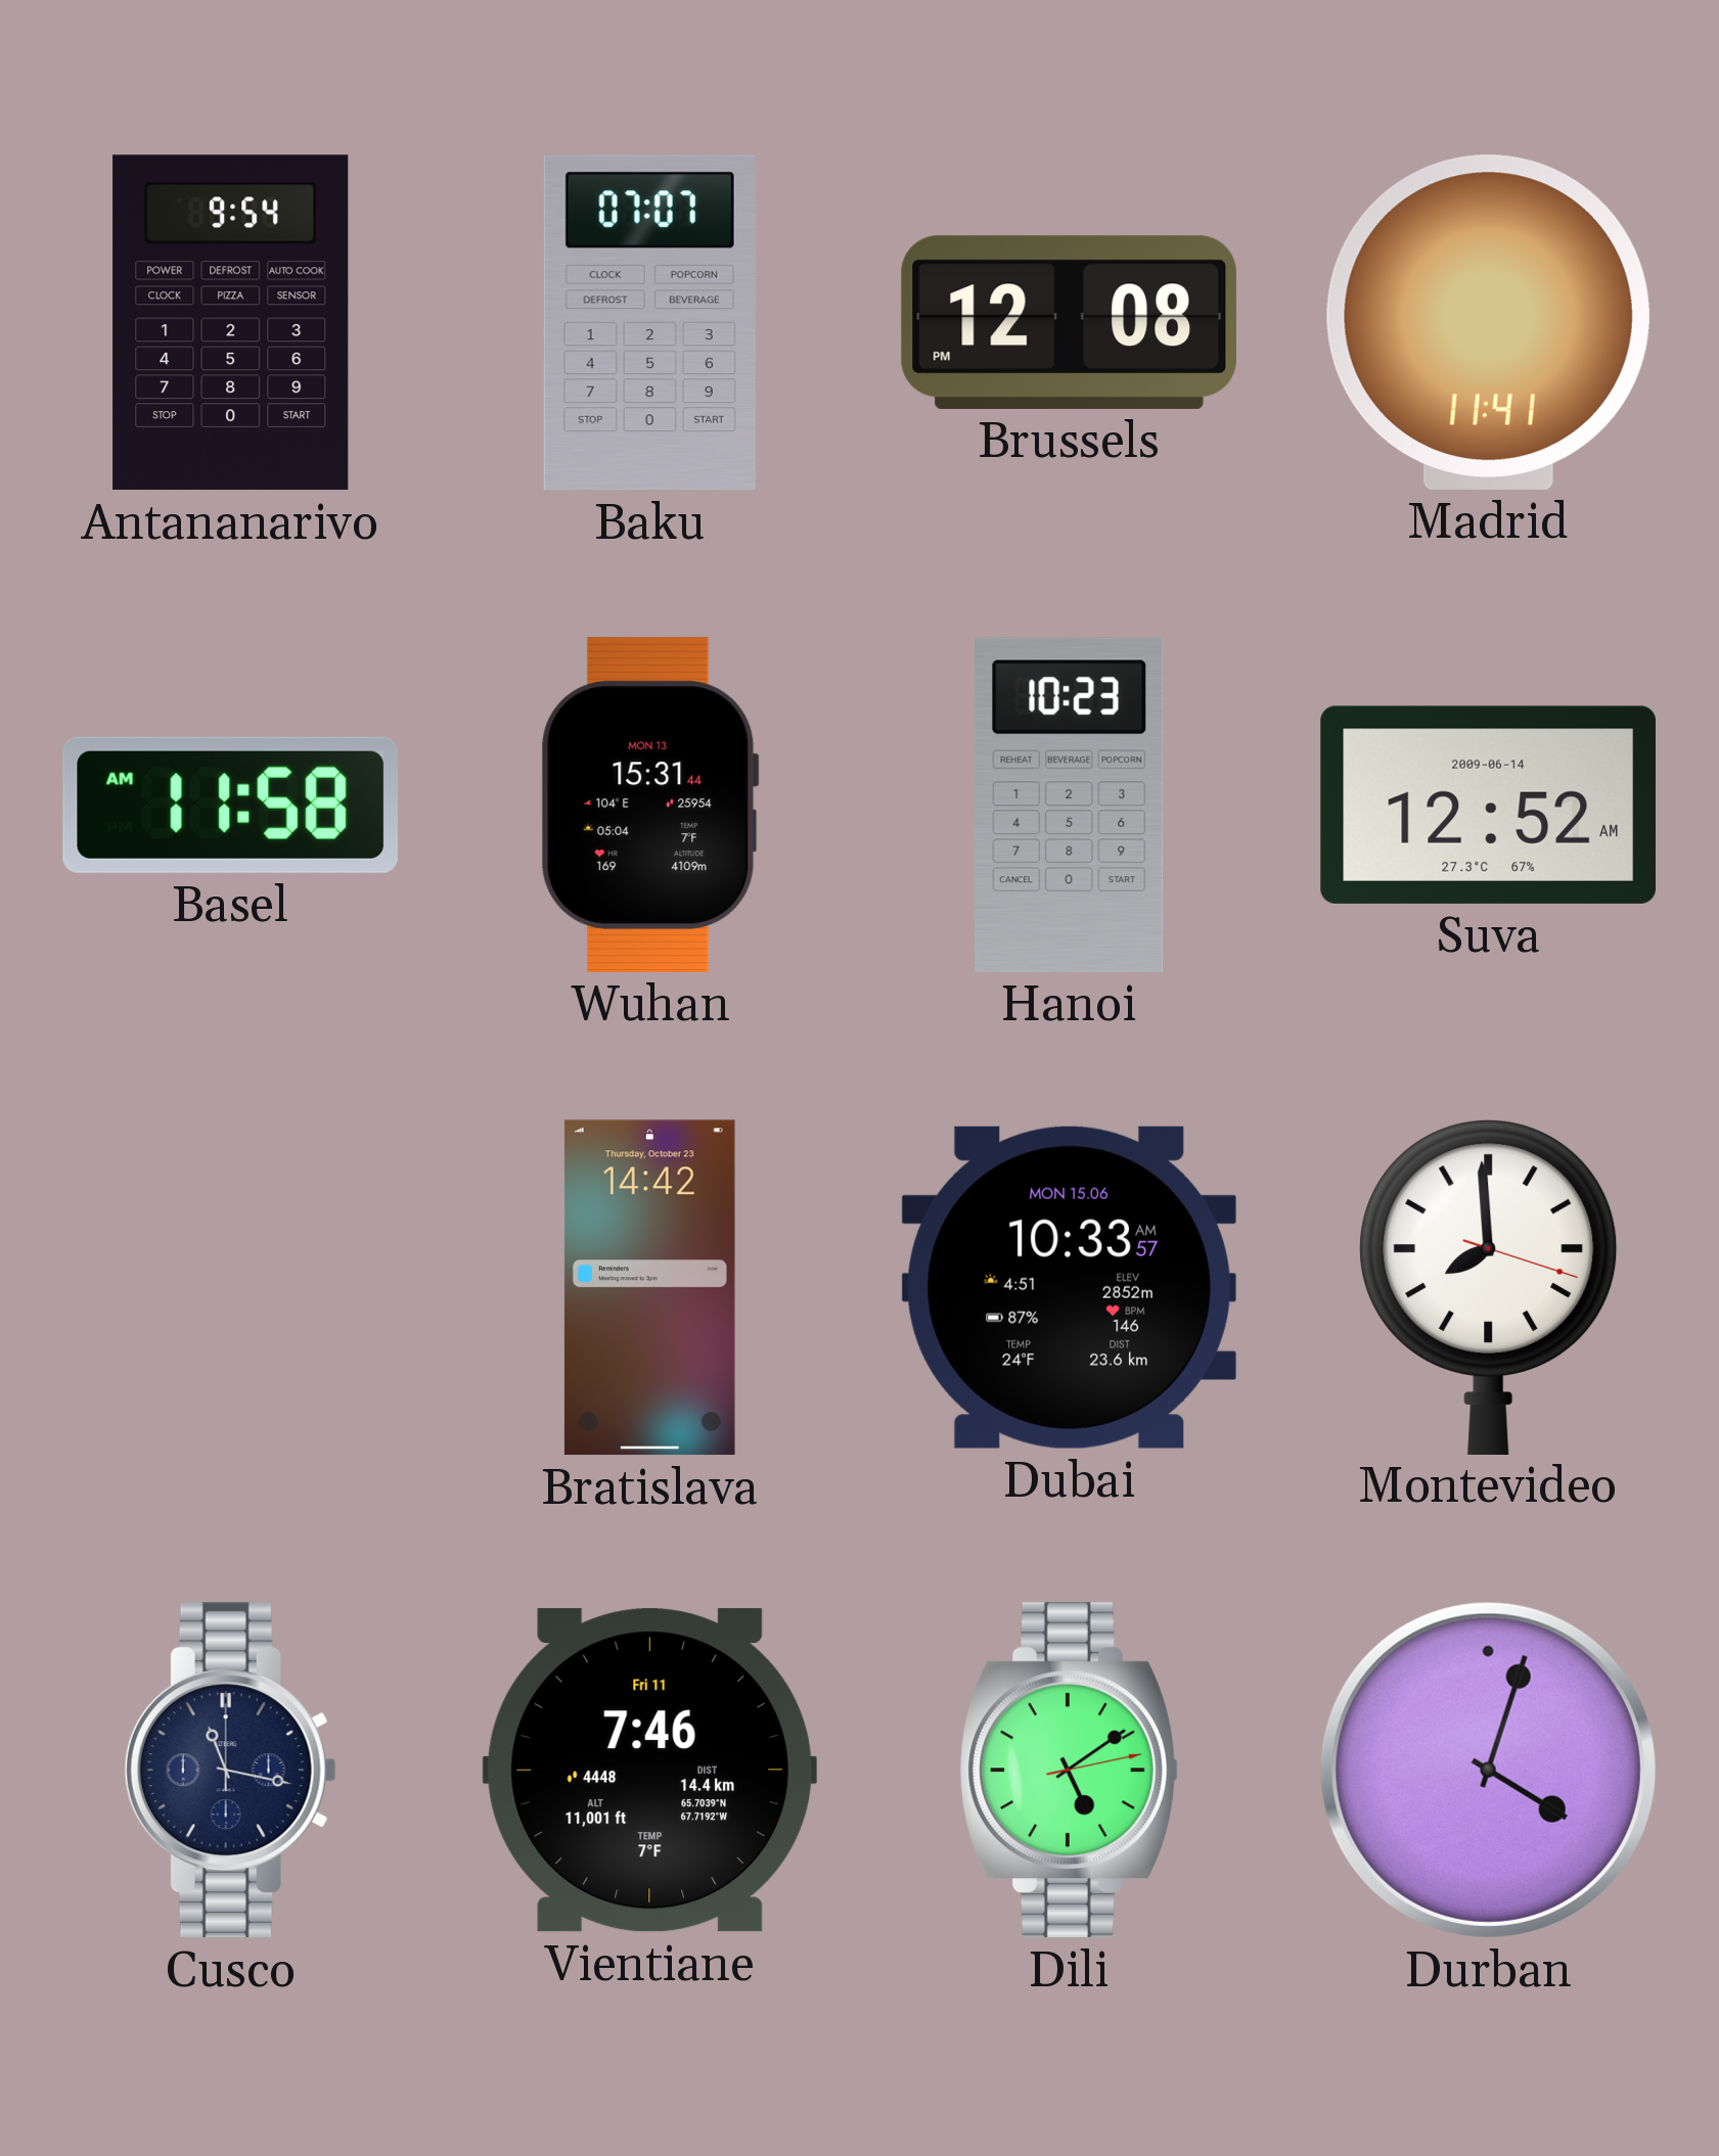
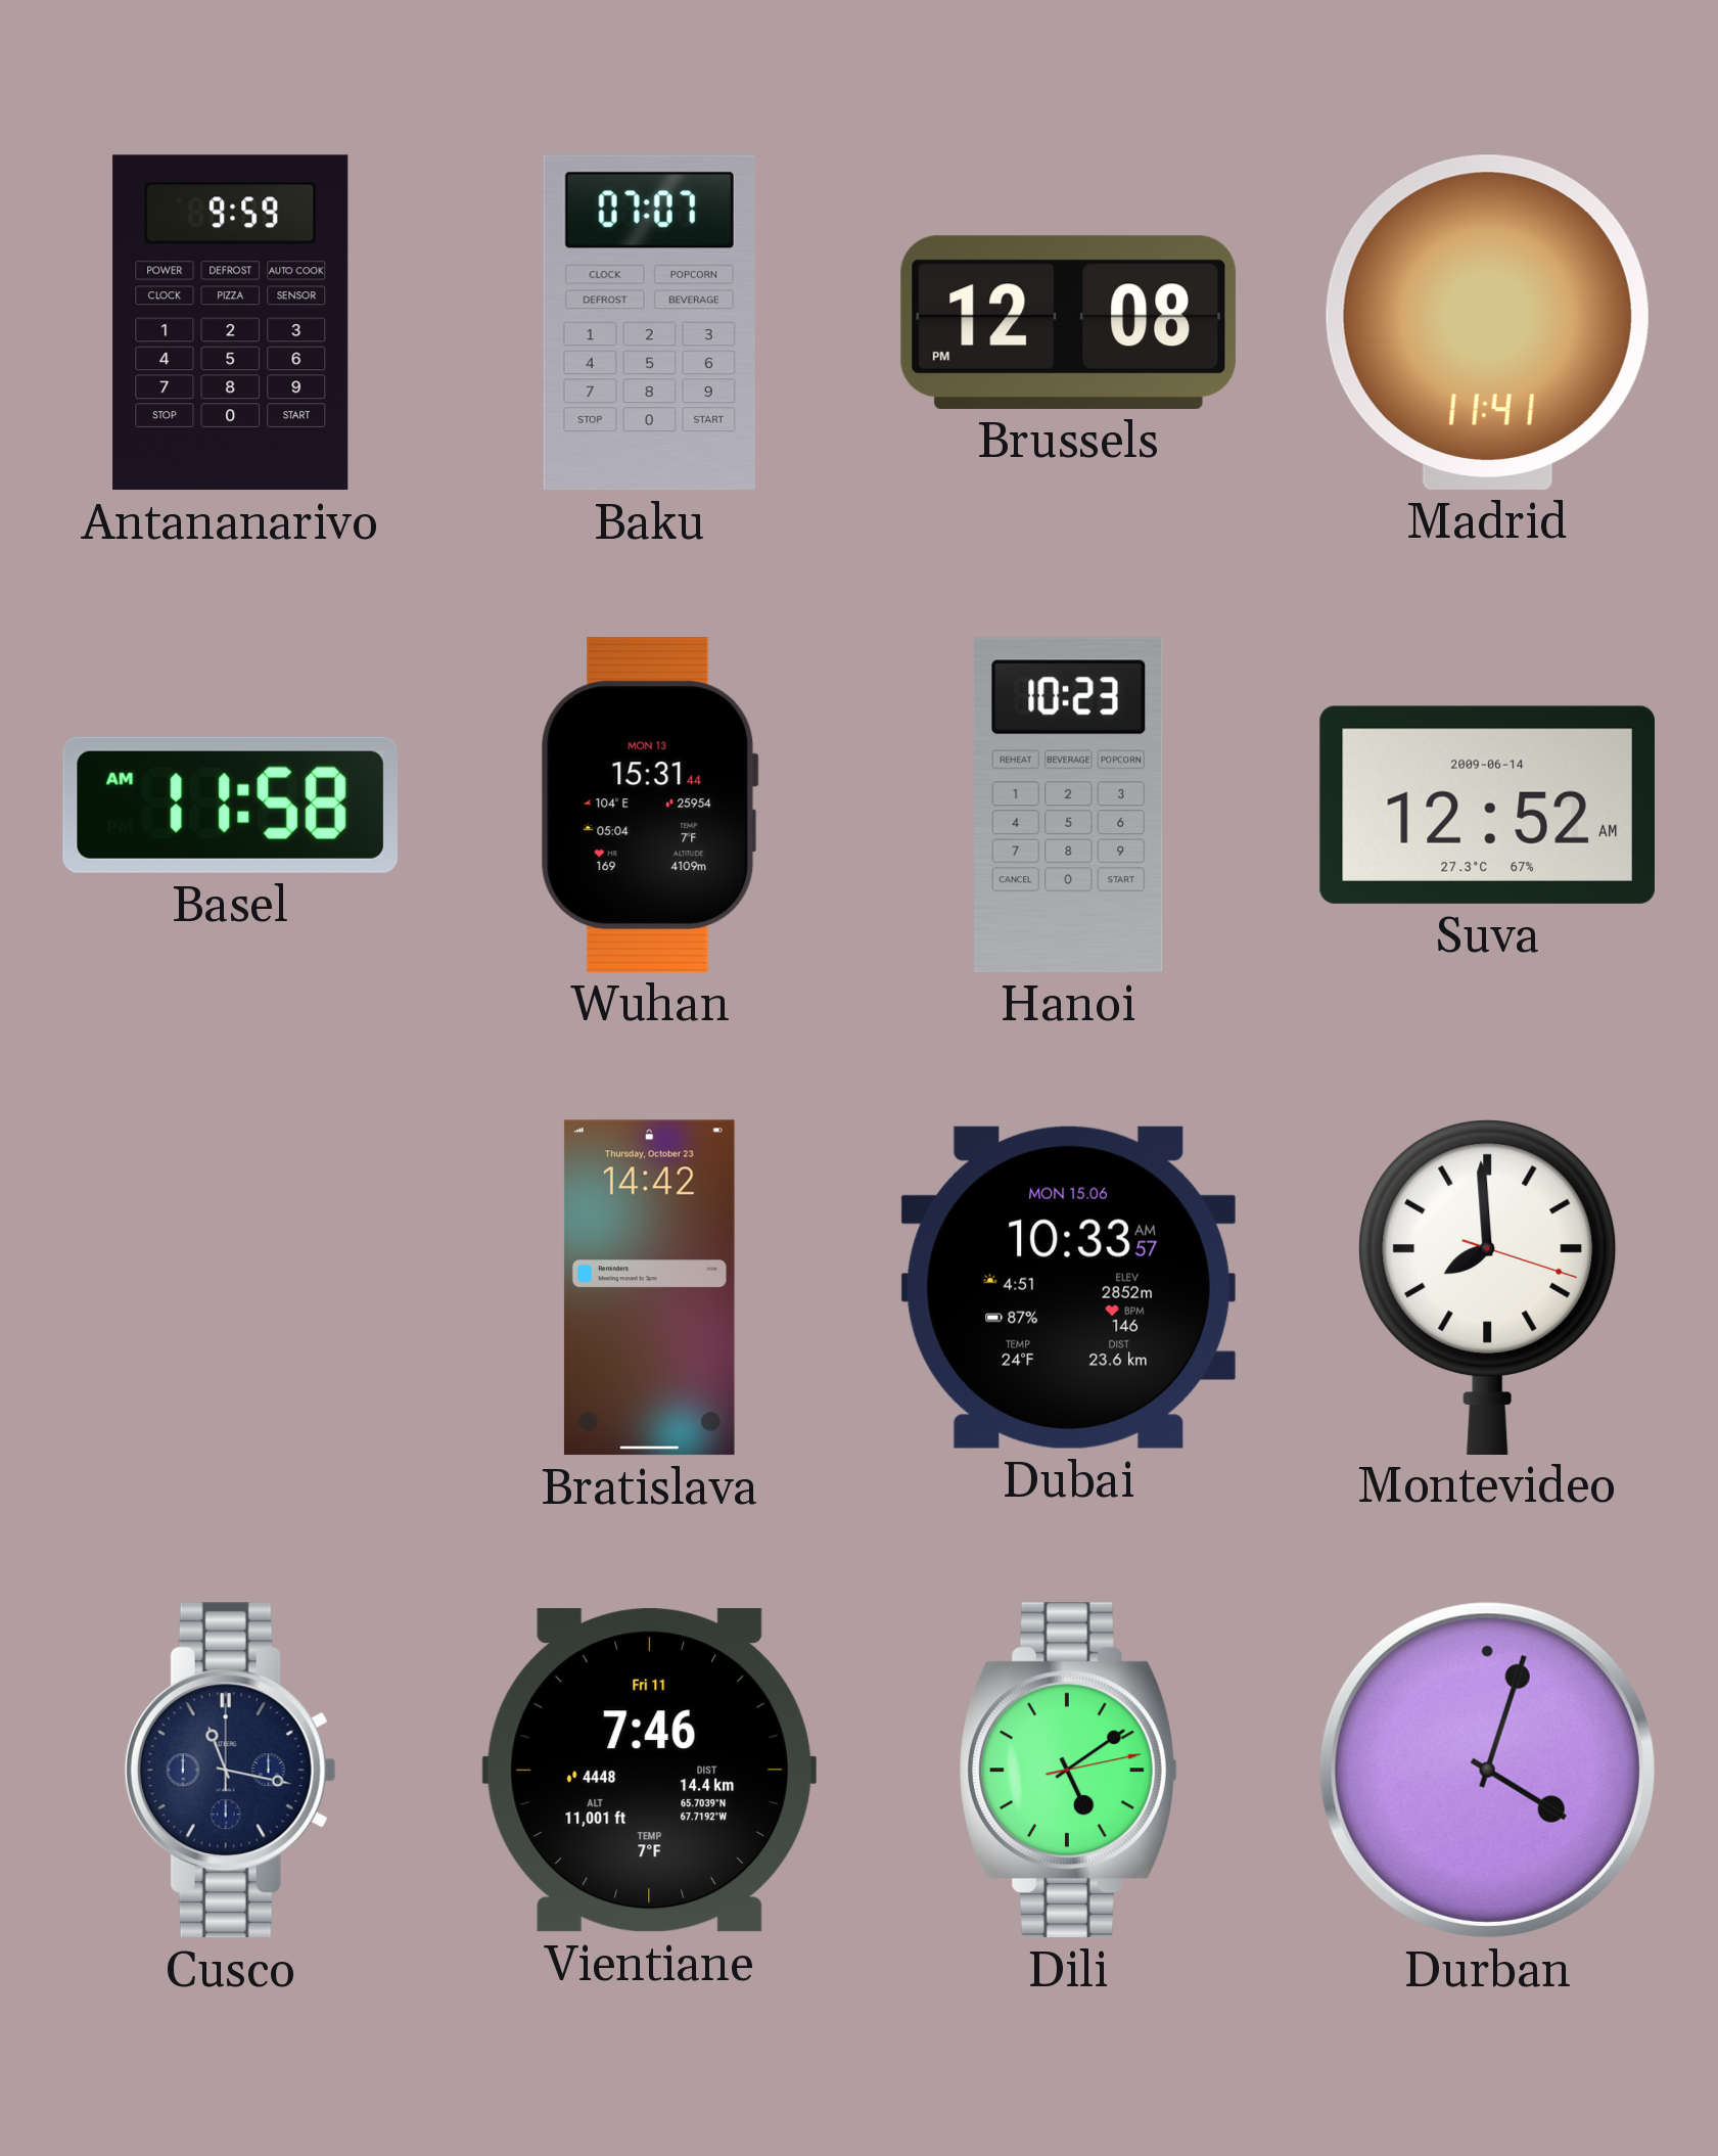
Antananarivo: 9:54 -> 9:59
